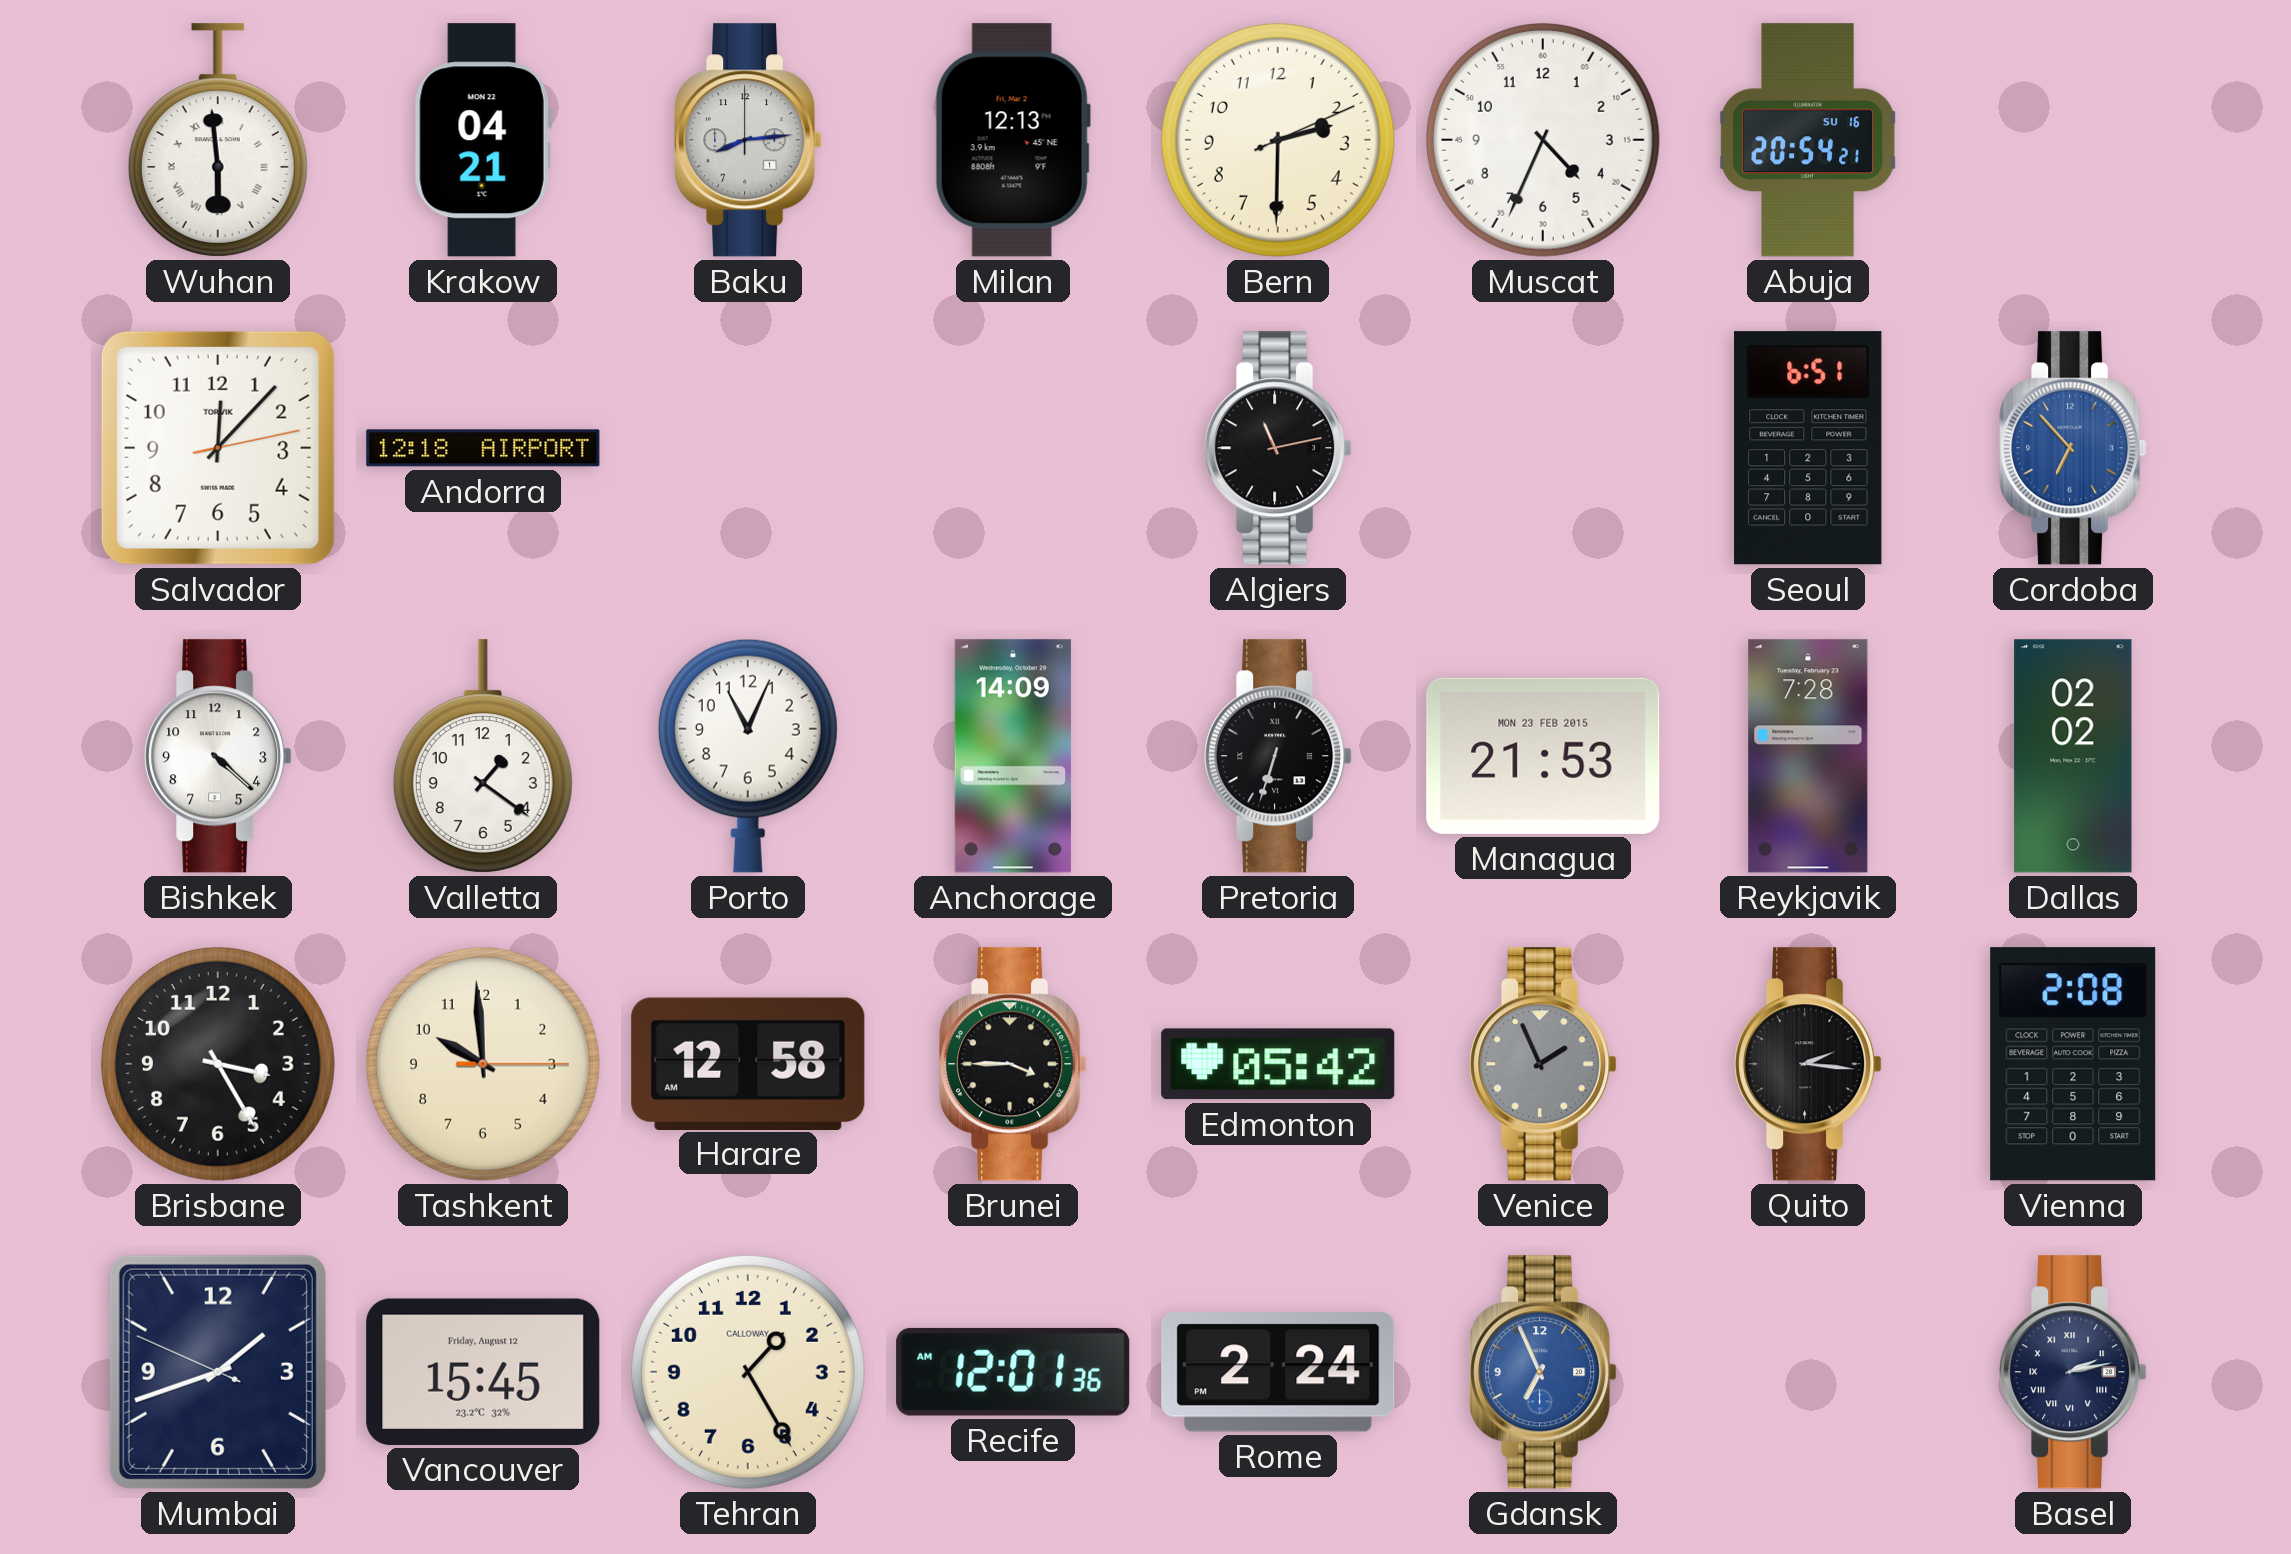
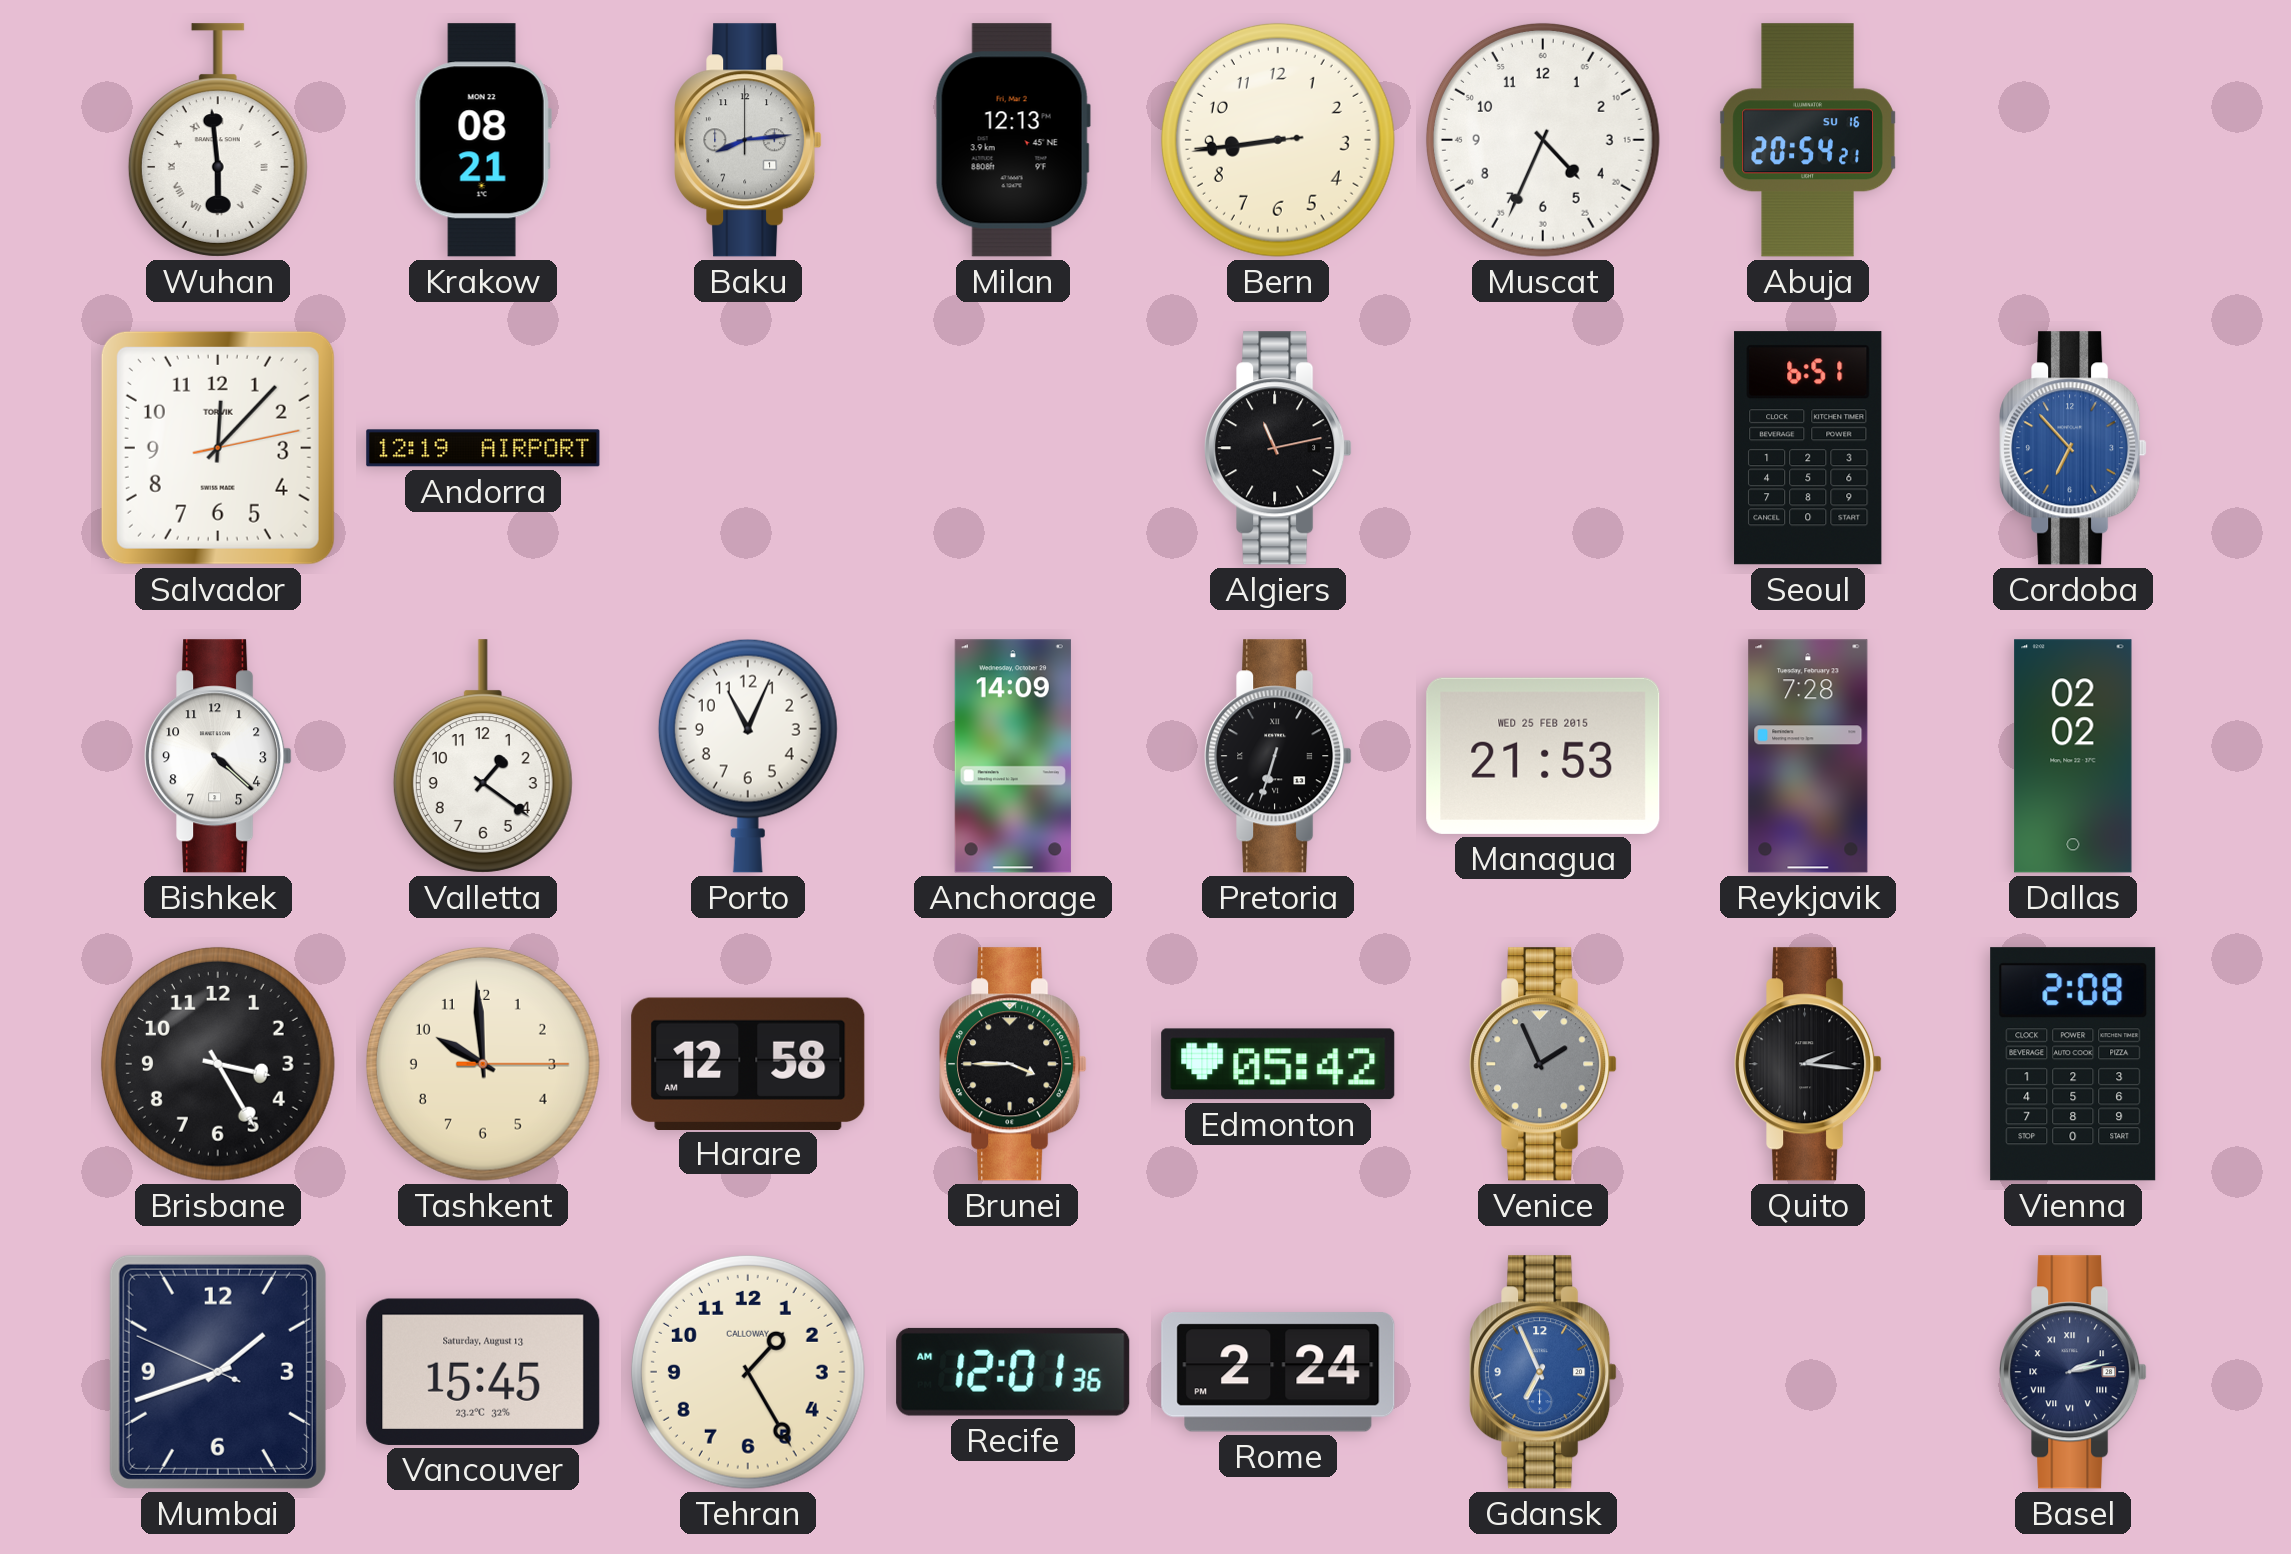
Krakow: 04:21 -> 08:21
Bern: 2:30 -> 8:43
Andorra: 12:18 -> 12:19
Managua date: MON 23 FEB 2015 -> WED 25 FEB 2015
Vancouver date: Friday, August 12 -> Saturday, August 13
